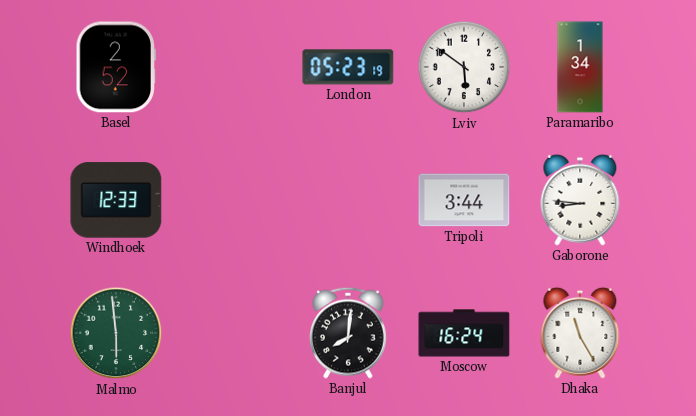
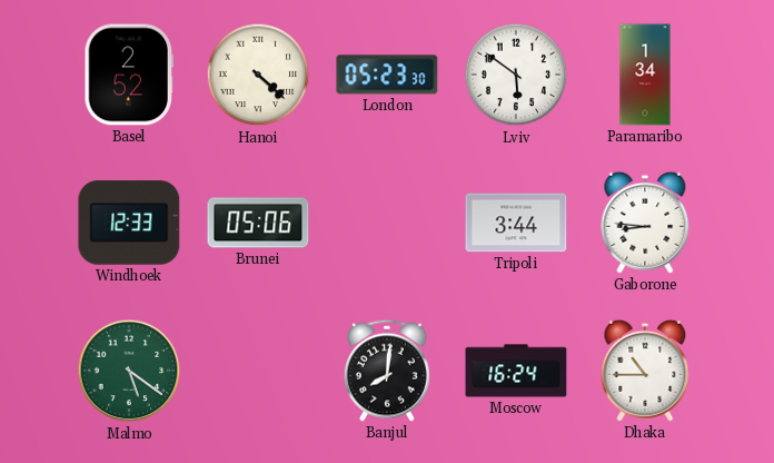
Hanoi: none -> 4:22
London: 05:23:19 -> 05:23:30
Brunei: none -> 05:06
Malmo: 5:59 -> 5:21
Dhaka: 11:25 -> 10:45
